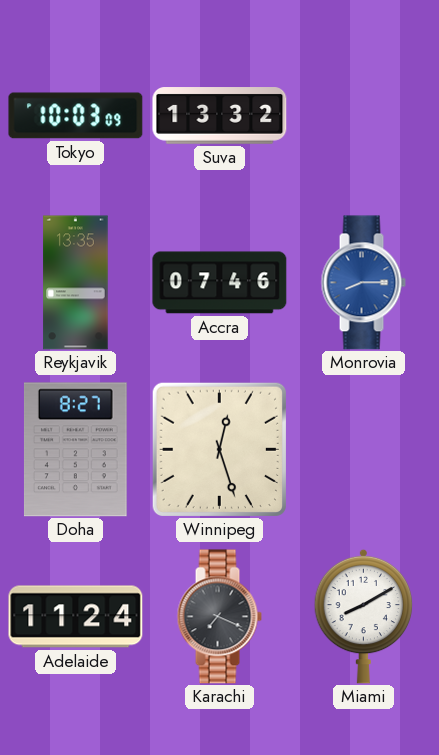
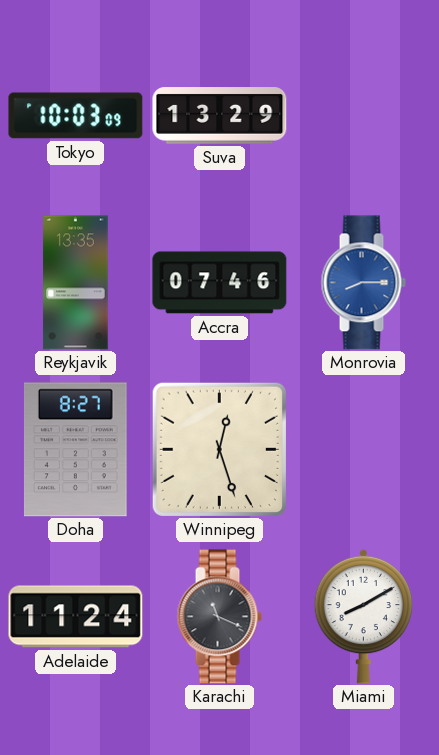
Suva: 13:32 -> 13:29
Karachi: 7:19 -> 11:19
